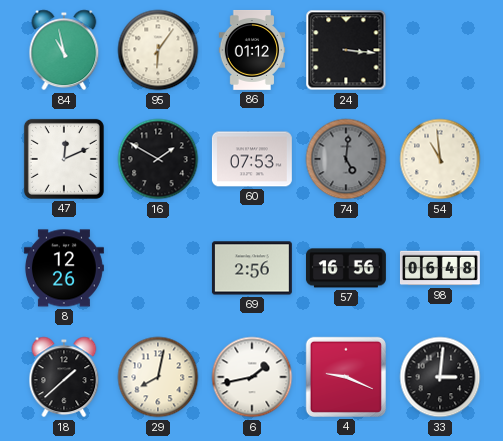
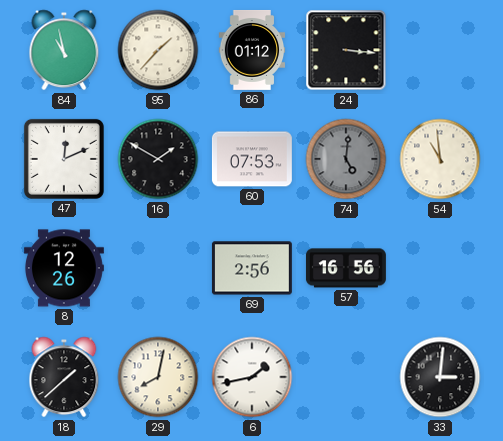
95: 6:06 -> 1:37
98: 06:48 -> none
4: 9:19 -> none
